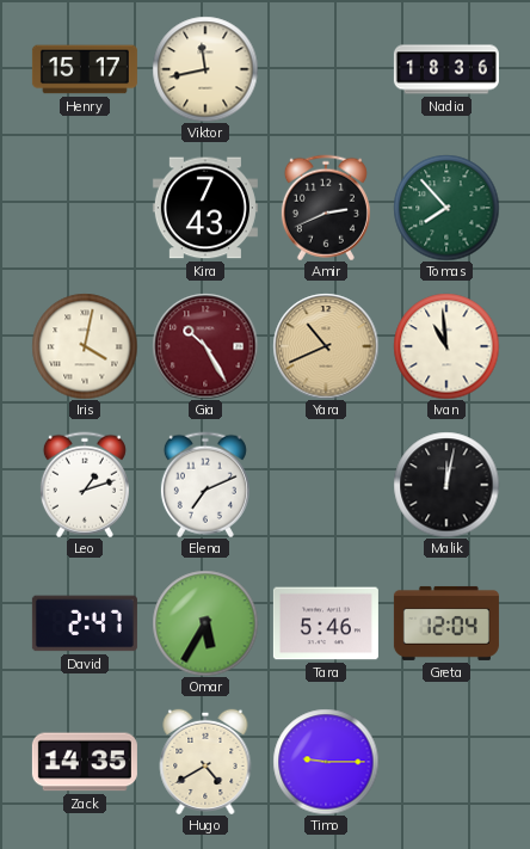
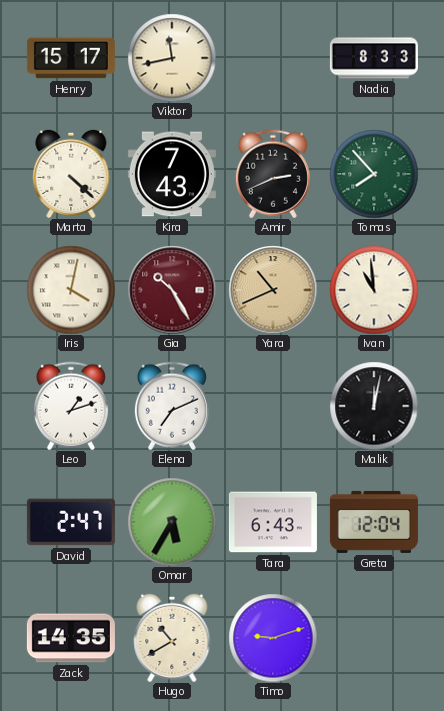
Nadia: 18:36 -> 8:33
Marta: none -> 4:22
Tara: 5:46 -> 6:43
Hugo: 4:40 -> 10:40
Timo: 9:15 -> 9:12
